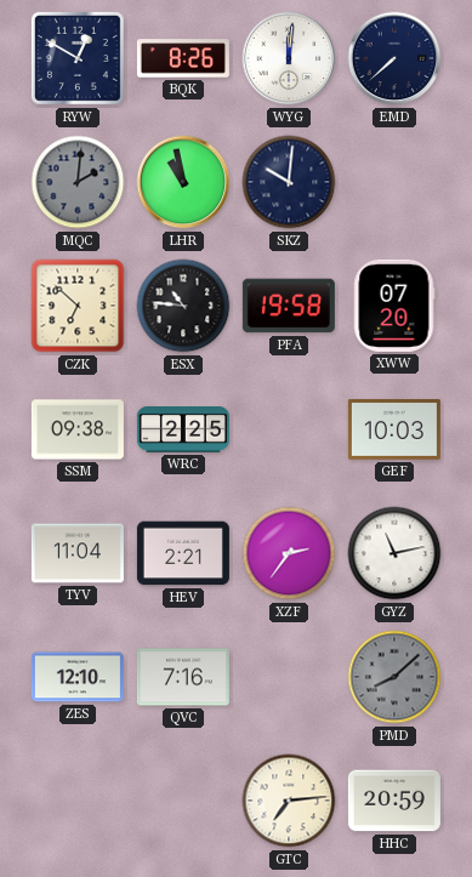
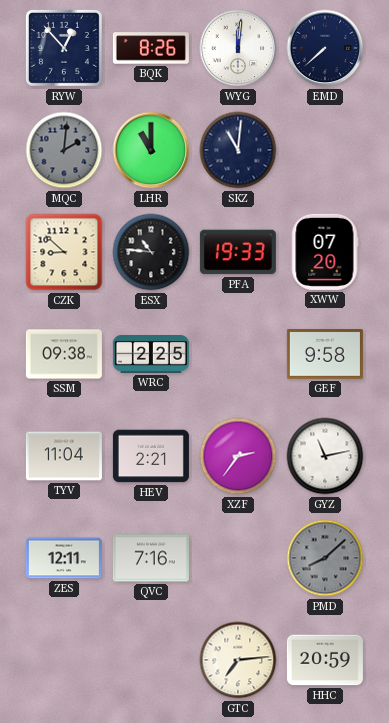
RYW: 12:50 -> 12:53
LHR: 10:58 -> 11:00
SKZ: 10:01 -> 11:01
CZK: 6:52 -> 8:52
PFA: 19:58 -> 19:33
GEF: 10:03 -> 9:58
ZES: 12:10 -> 12:11
